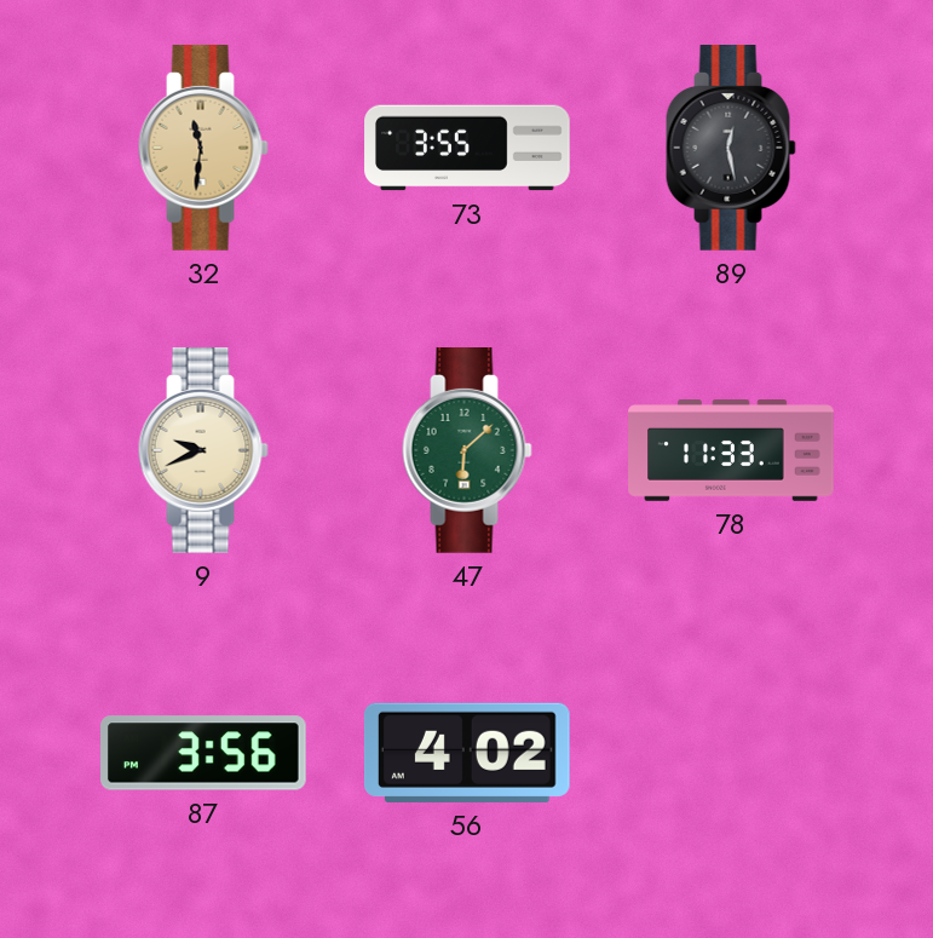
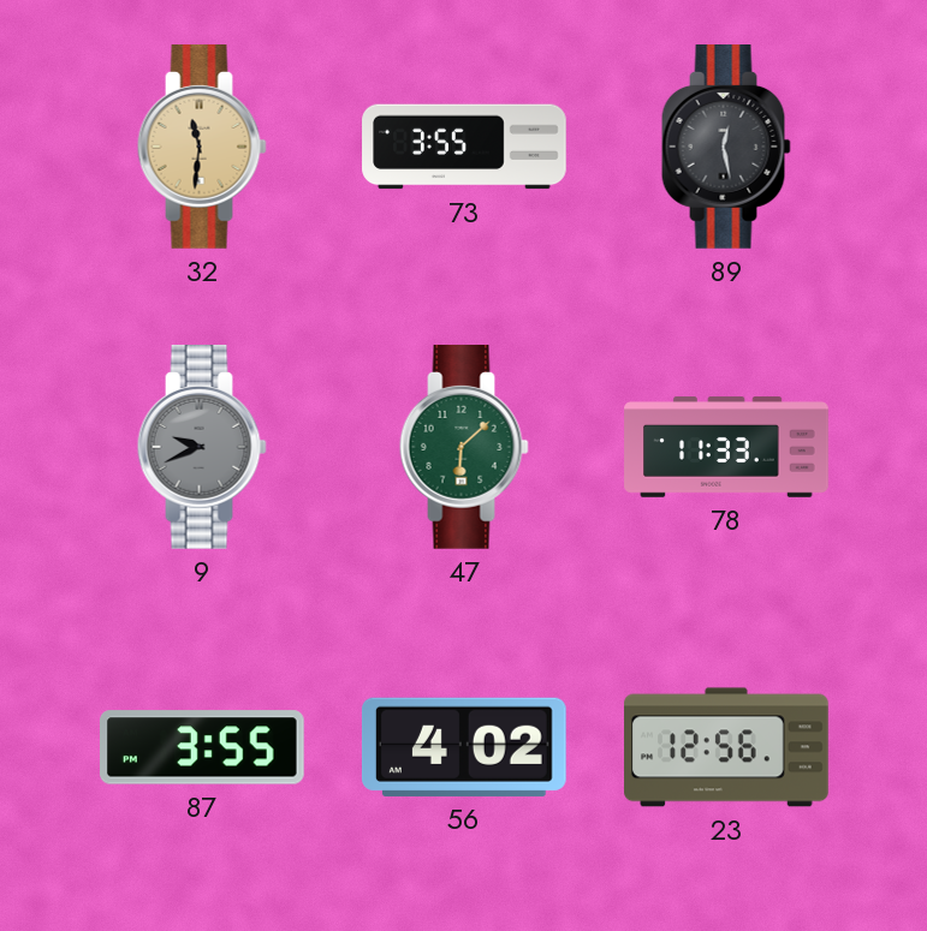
9 dial: cream -> grey
87: 3:56 -> 3:55
23: none -> 12:56
